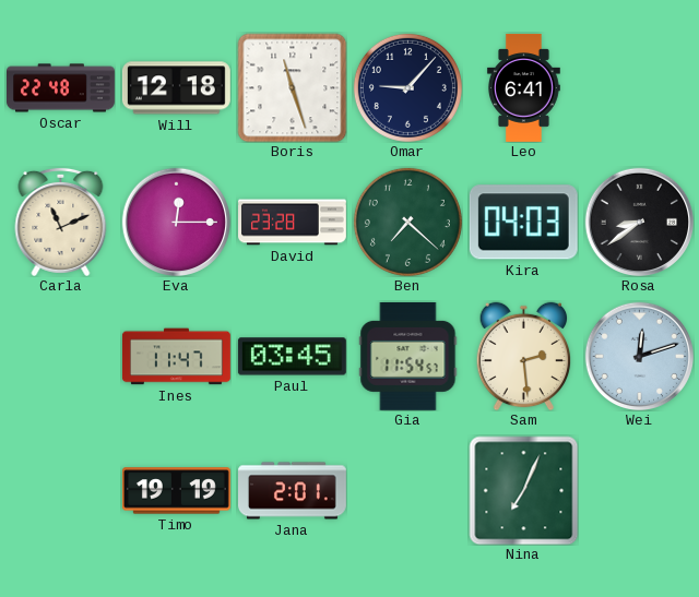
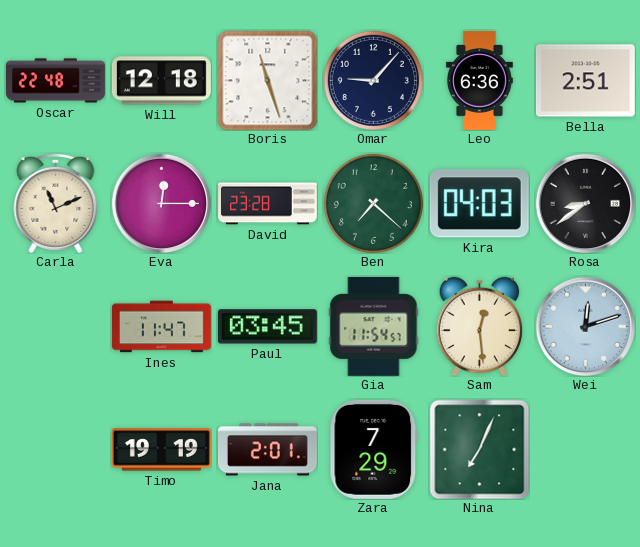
Leo: 6:41 -> 6:36
Bella: none -> 2:51
Sam: 2:29 -> 12:29
Zara: none -> 7:29
